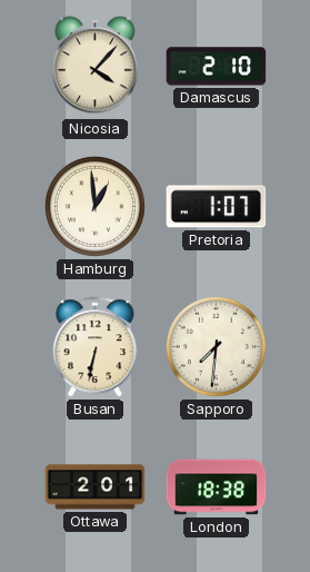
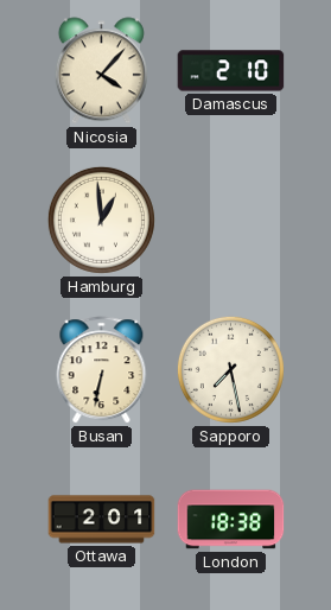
Pretoria: 1:07 -> none
Sapporo: 7:31 -> 7:28
